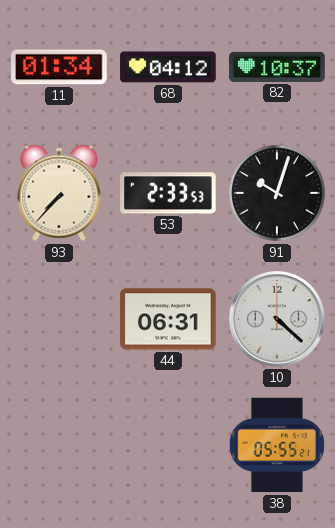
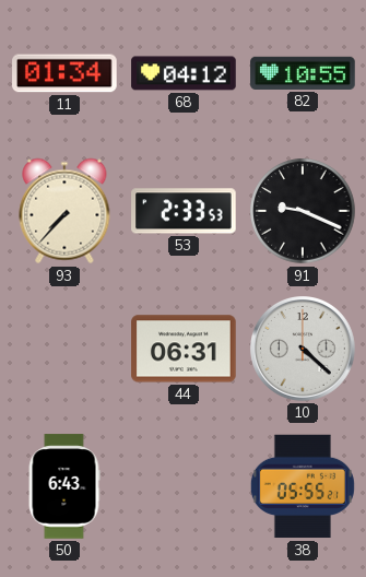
82: 10:37 -> 10:55
91: 10:03 -> 9:19
50: none -> 6:43
